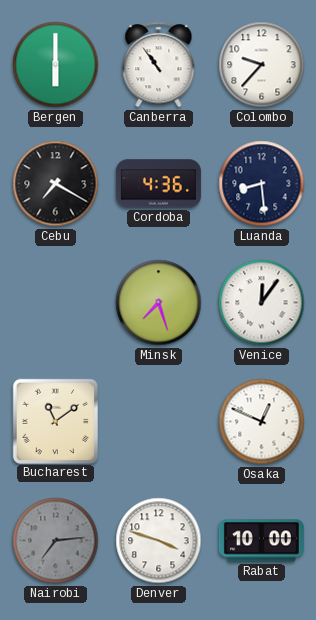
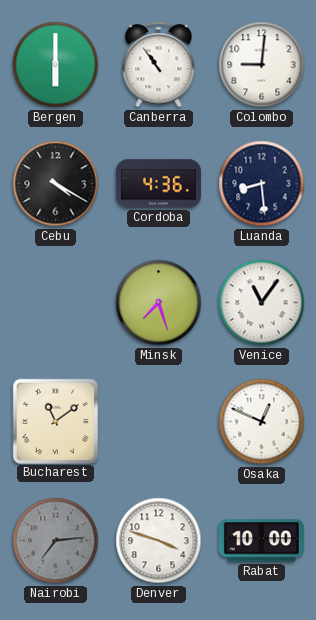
Colombo: 9:37 -> 9:01
Cebu: 7:20 -> 4:20
Venice: 12:06 -> 11:06
